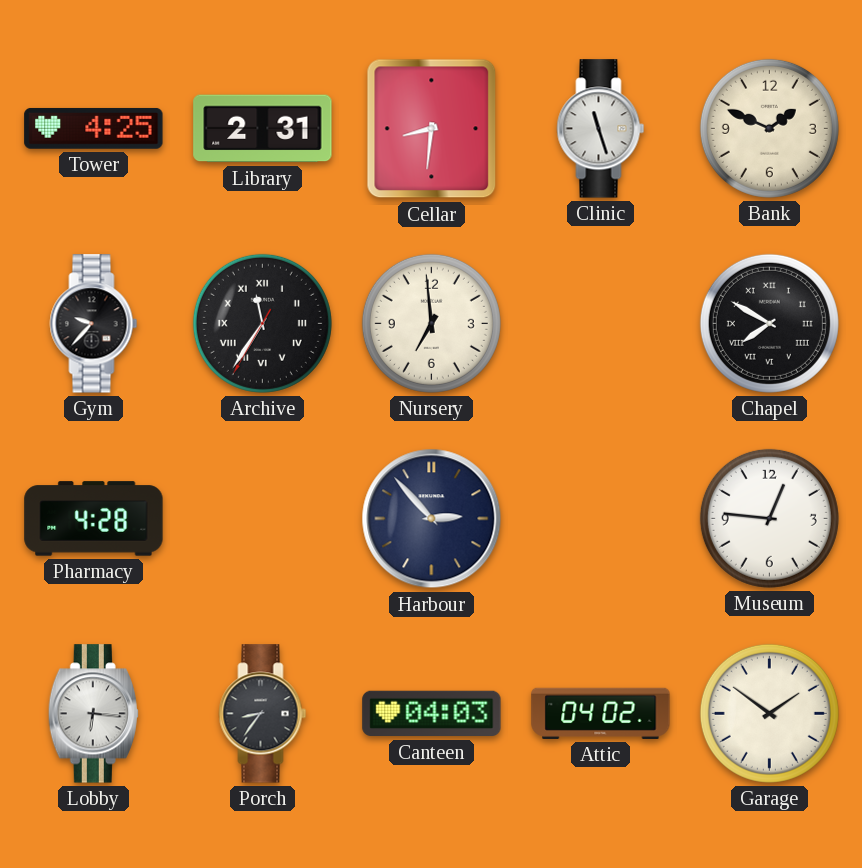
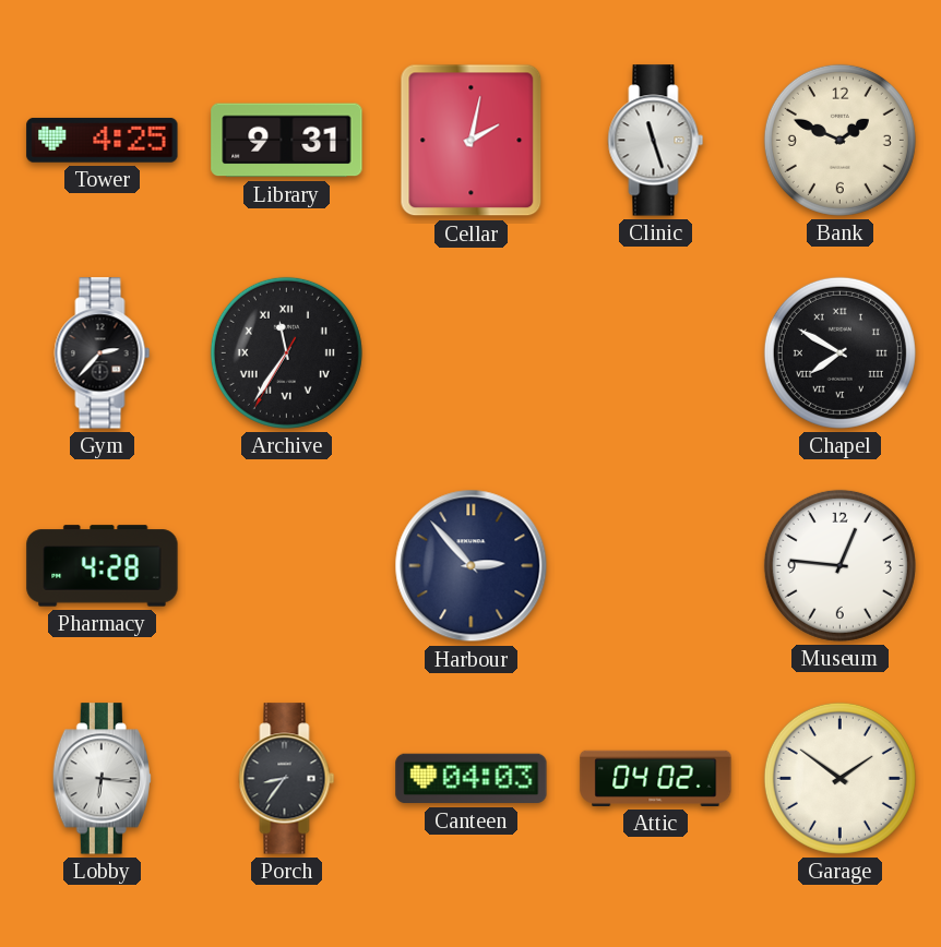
Library: 2:31 -> 9:31
Cellar: 8:31 -> 2:02
Gym: 9:37 -> 2:37
Nursery: 6:59 -> none
